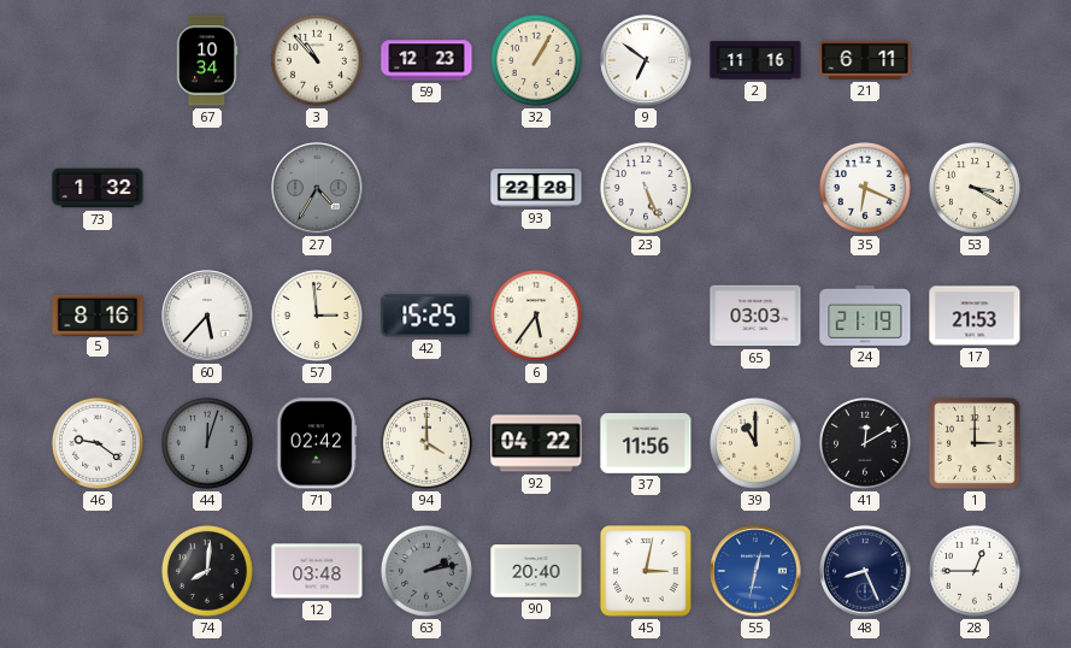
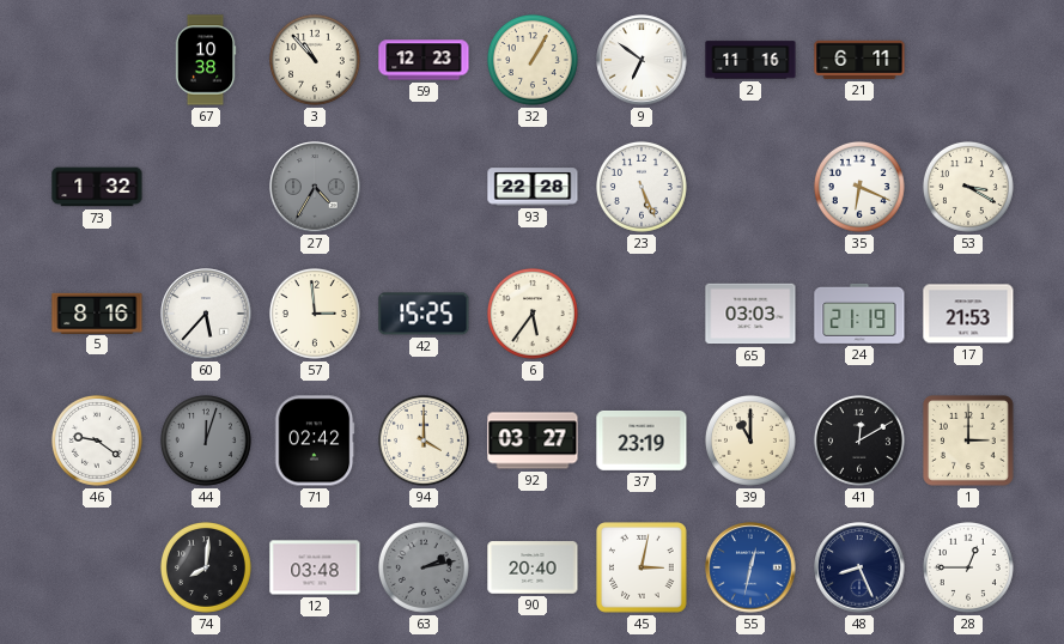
67: 10:34 -> 10:38
92: 04:22 -> 03:27
37: 11:56 -> 23:19
